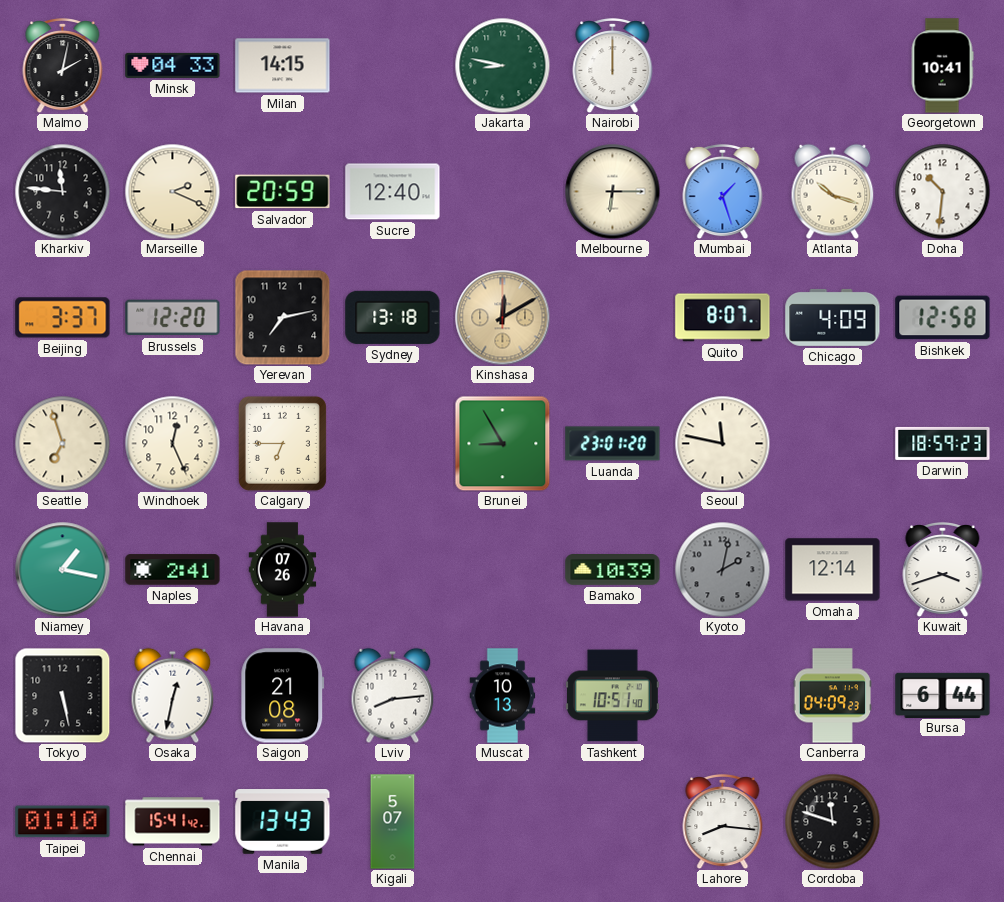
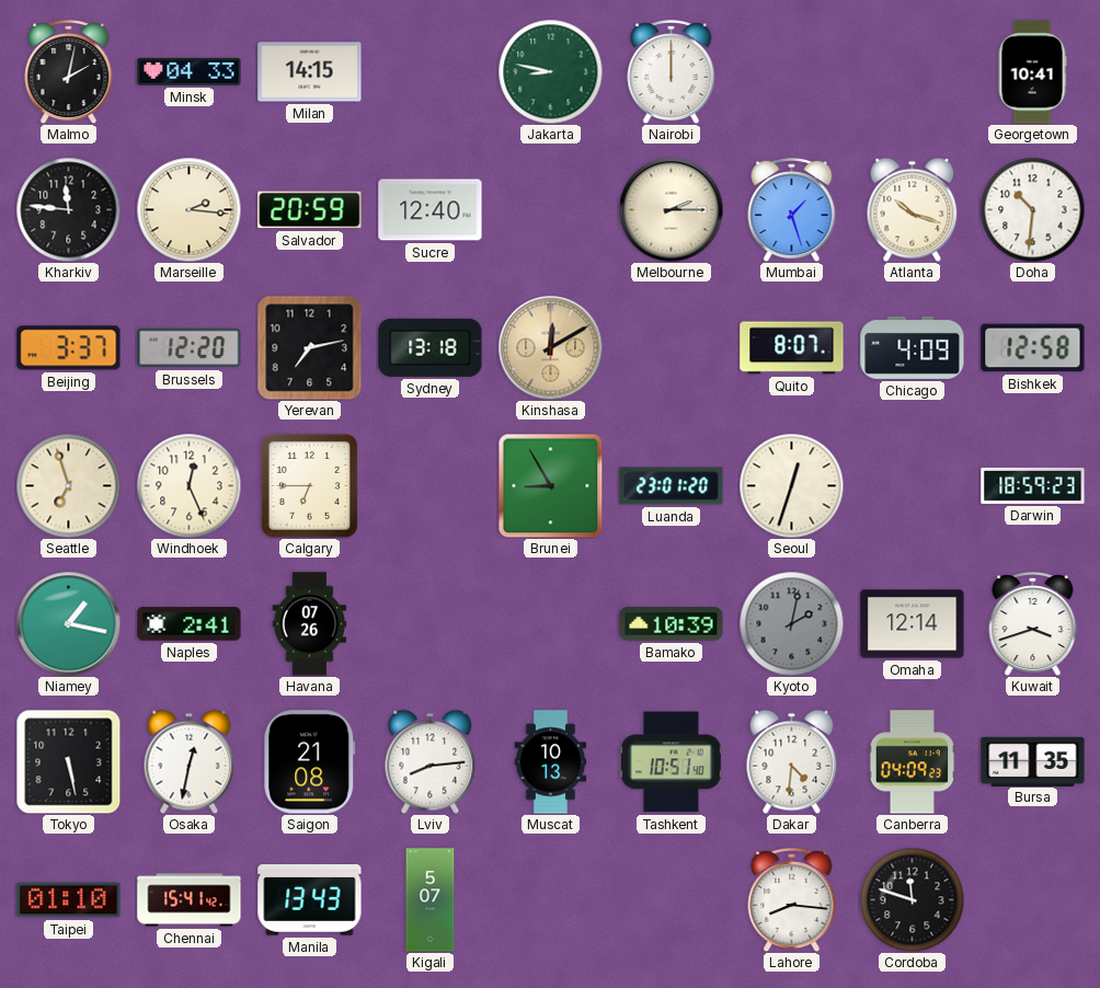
Marseille: 2:19 -> 2:16
Melbourne: 6:15 -> 2:15
Seoul: 11:47 -> 12:33
Dakar: none -> 4:31
Bursa: 6:44 -> 11:35
